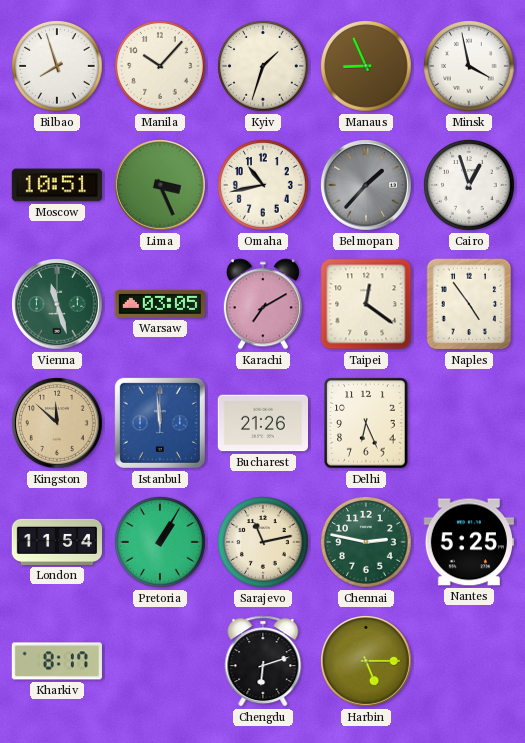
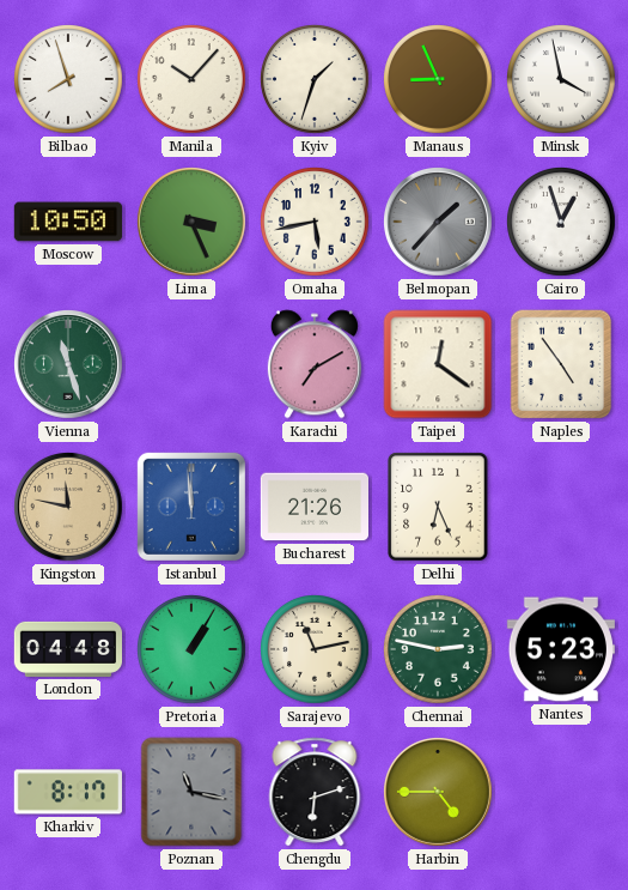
Moscow: 10:51 -> 10:50
Omaha: 10:43 -> 5:43
Warsaw: 03:05 -> none
Kingston: 11:52 -> 11:47
London: 11:54 -> 04:48
Nantes: 5:25 -> 5:23
Poznan: none -> 11:17
Harbin: 5:15 -> 4:45
